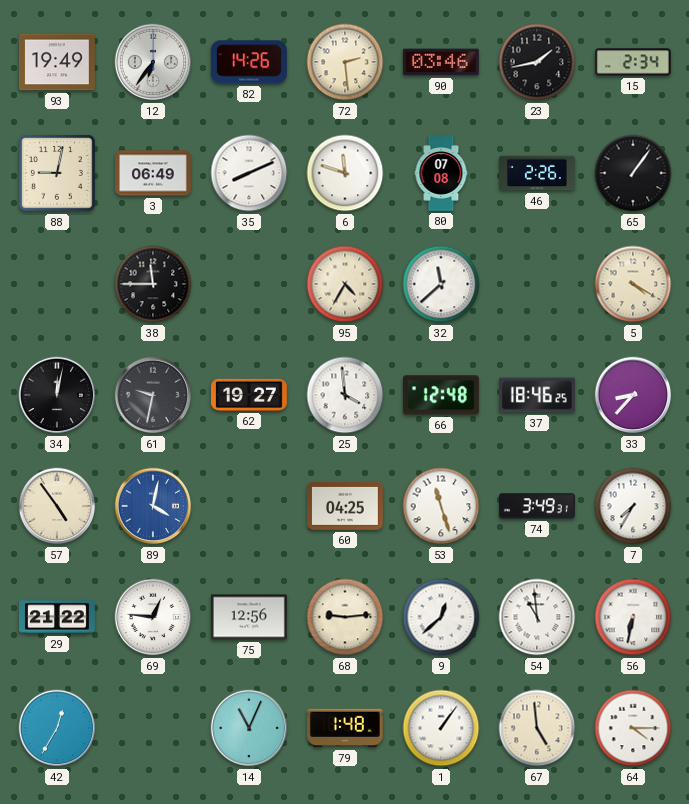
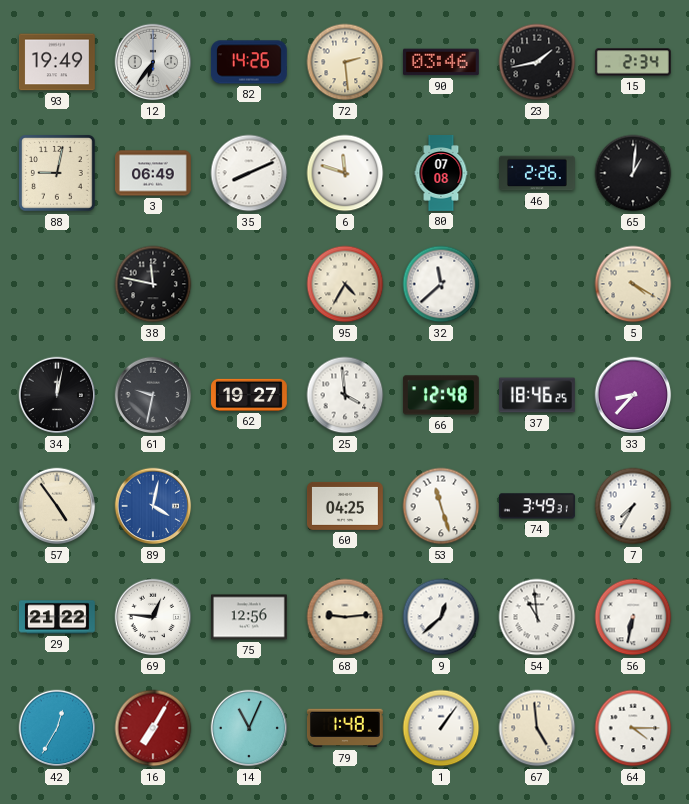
65: 1:06 -> 1:01
38: 11:45 -> 11:47
16: none -> 7:05
